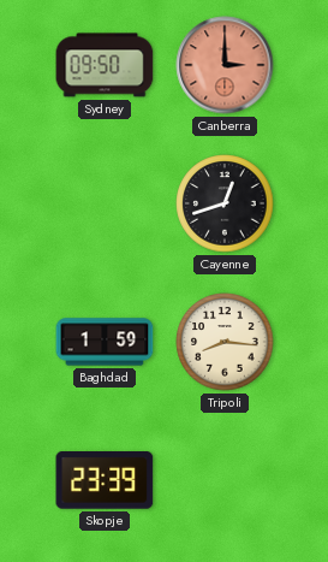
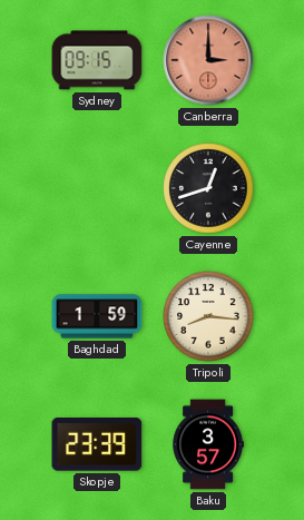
Sydney: 09:50 -> 09:15
Baku: none -> 3:57
